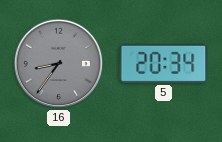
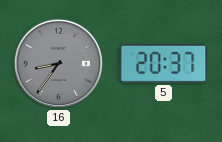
5: 20:34 -> 20:37
